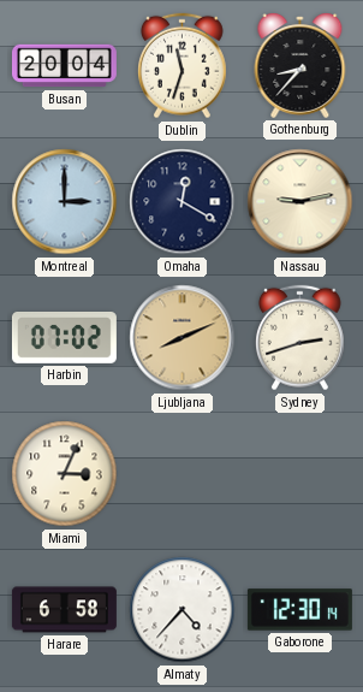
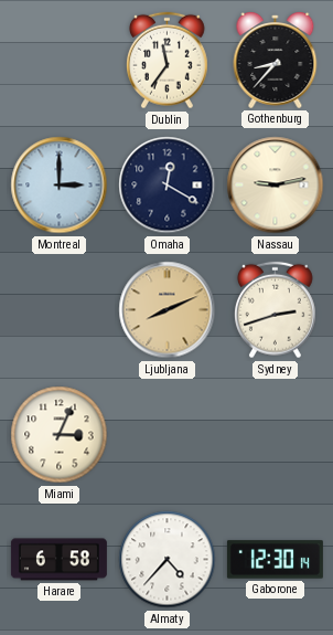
Busan: 20:04 -> none
Dublin: 11:33 -> 11:36
Harbin: 07:02 -> none
